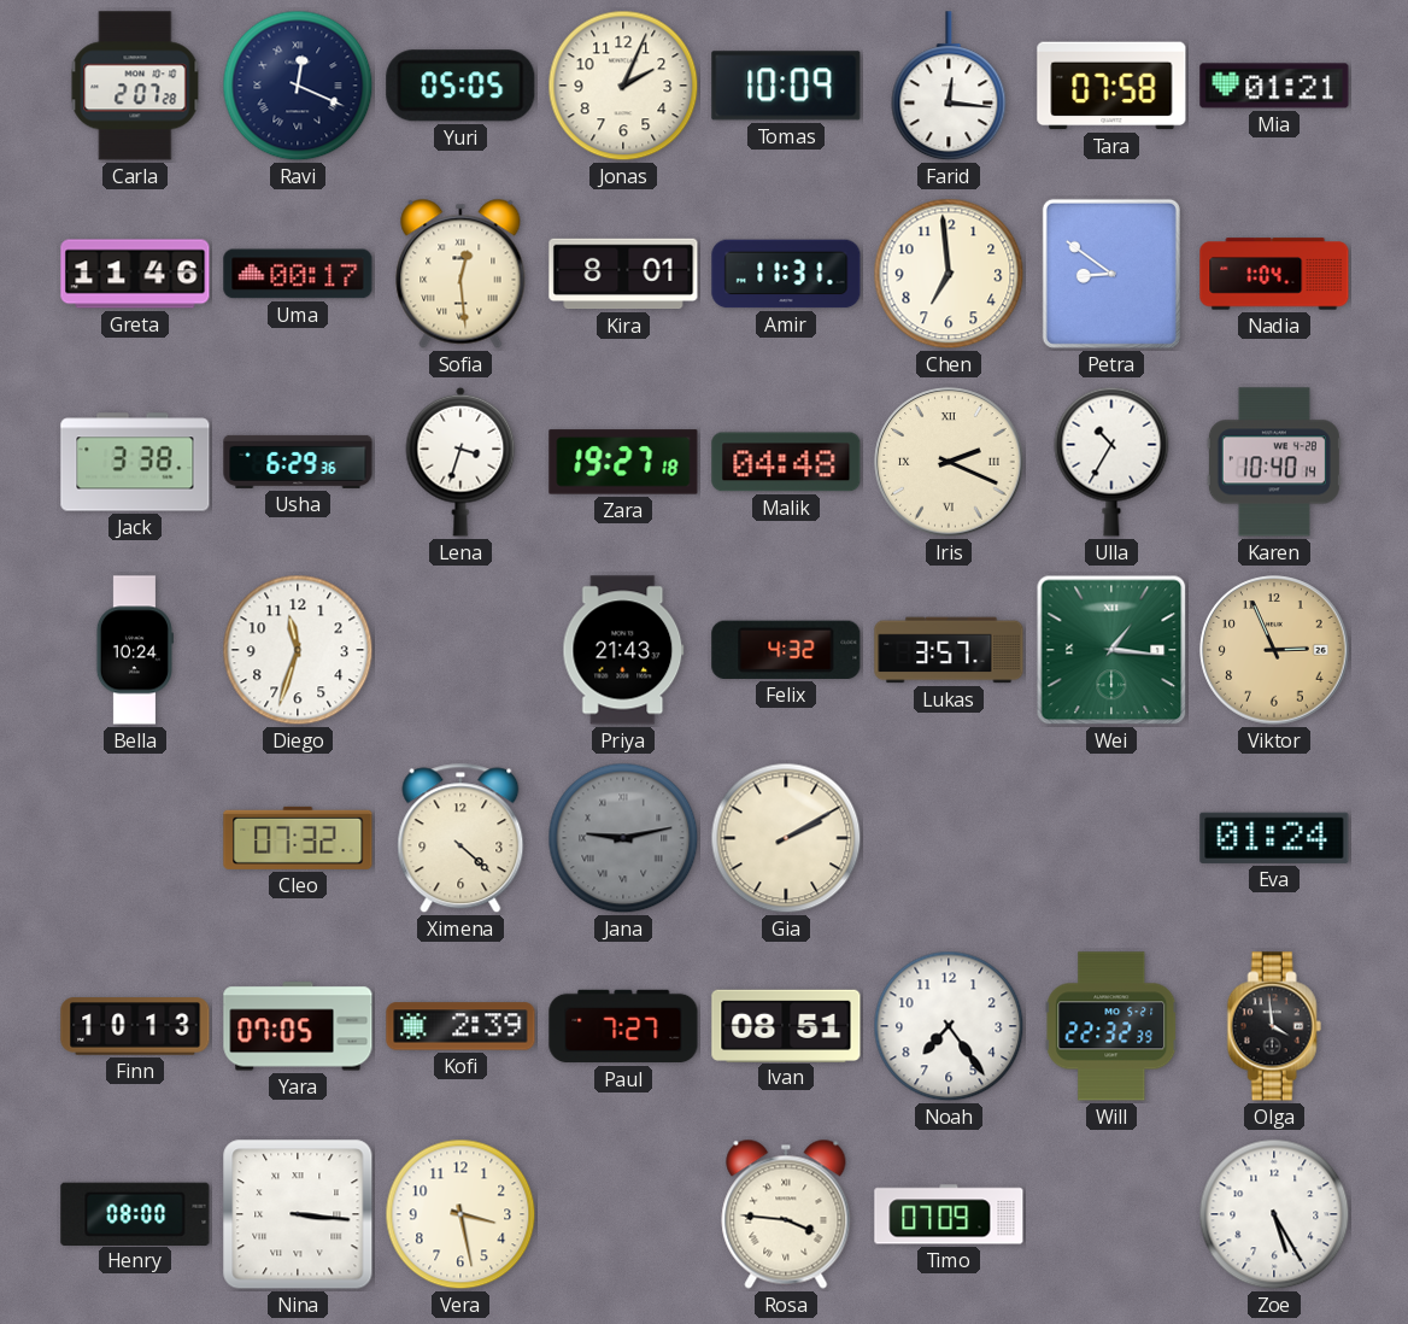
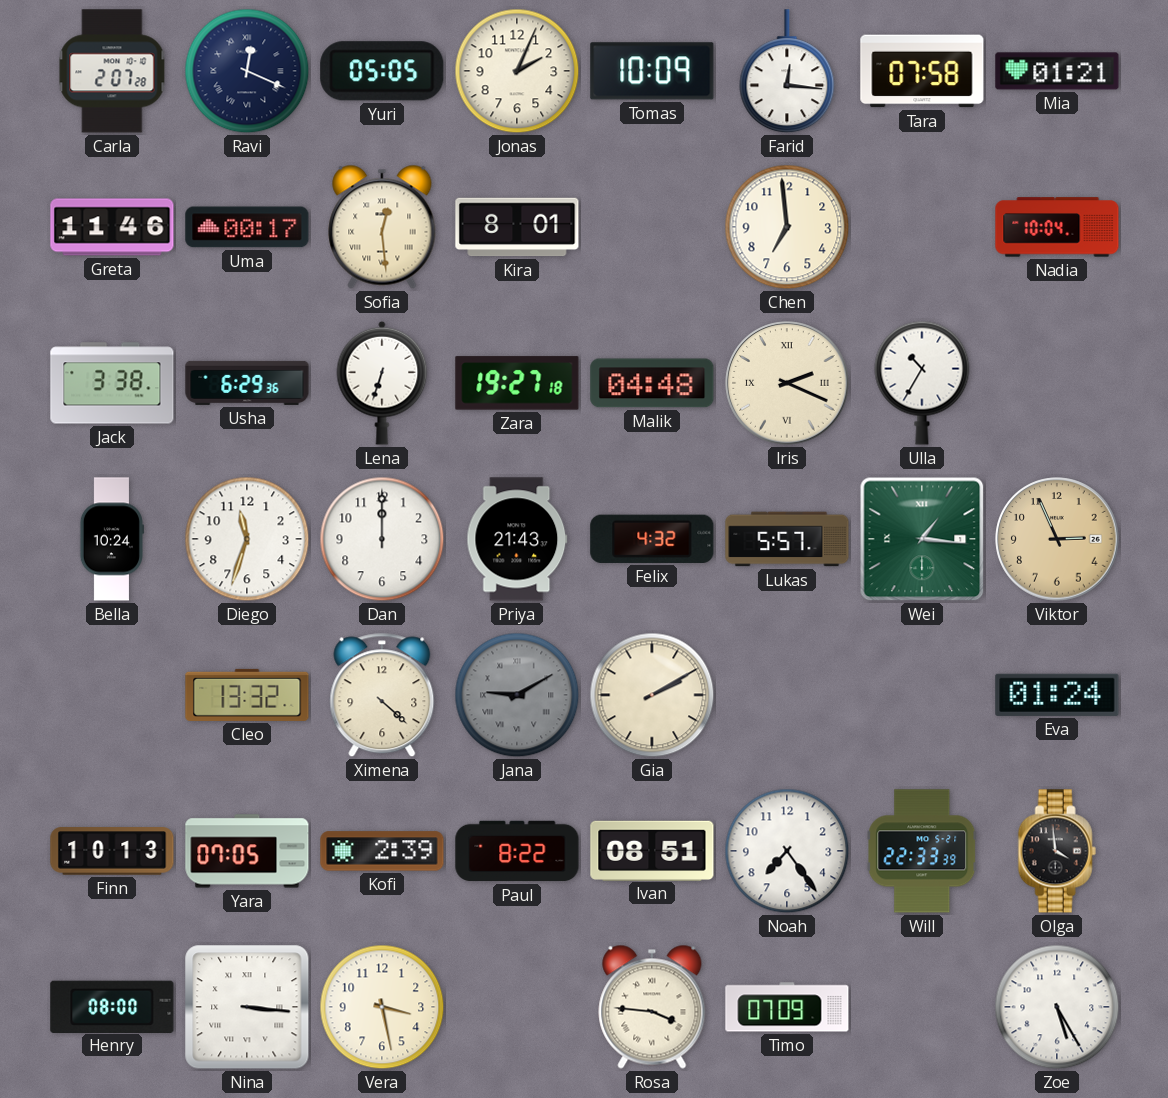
Amir: 11:31 -> none
Petra: 8:51 -> none
Nadia: 1:04 -> 10:04
Lena: 3:33 -> 6:33
Karen: 10:40 -> none
Dan: none -> 12:00
Lukas: 3:57 -> 5:57
Cleo: 07:32 -> 13:32
Jana: 9:13 -> 9:10
Paul: 7:27 -> 8:22
Will: 22:32 -> 22:33
